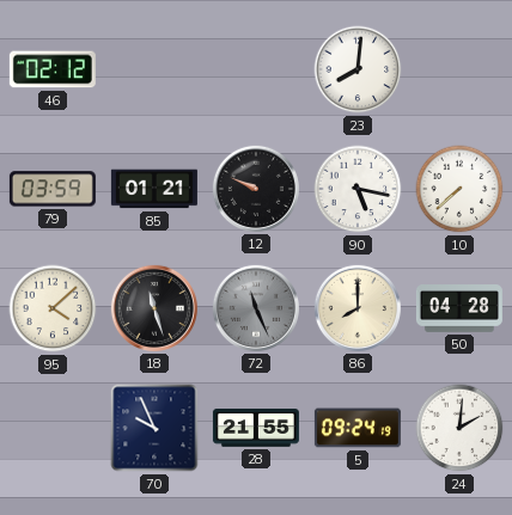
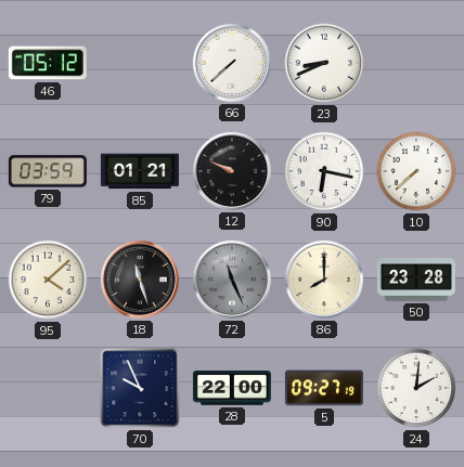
46: 02:12 -> 05:12
66: none -> 7:38
23: 8:01 -> 8:41
90: 5:17 -> 6:17
50: 04:28 -> 23:28
28: 21:55 -> 22:00
5: 09:24 -> 09:27
